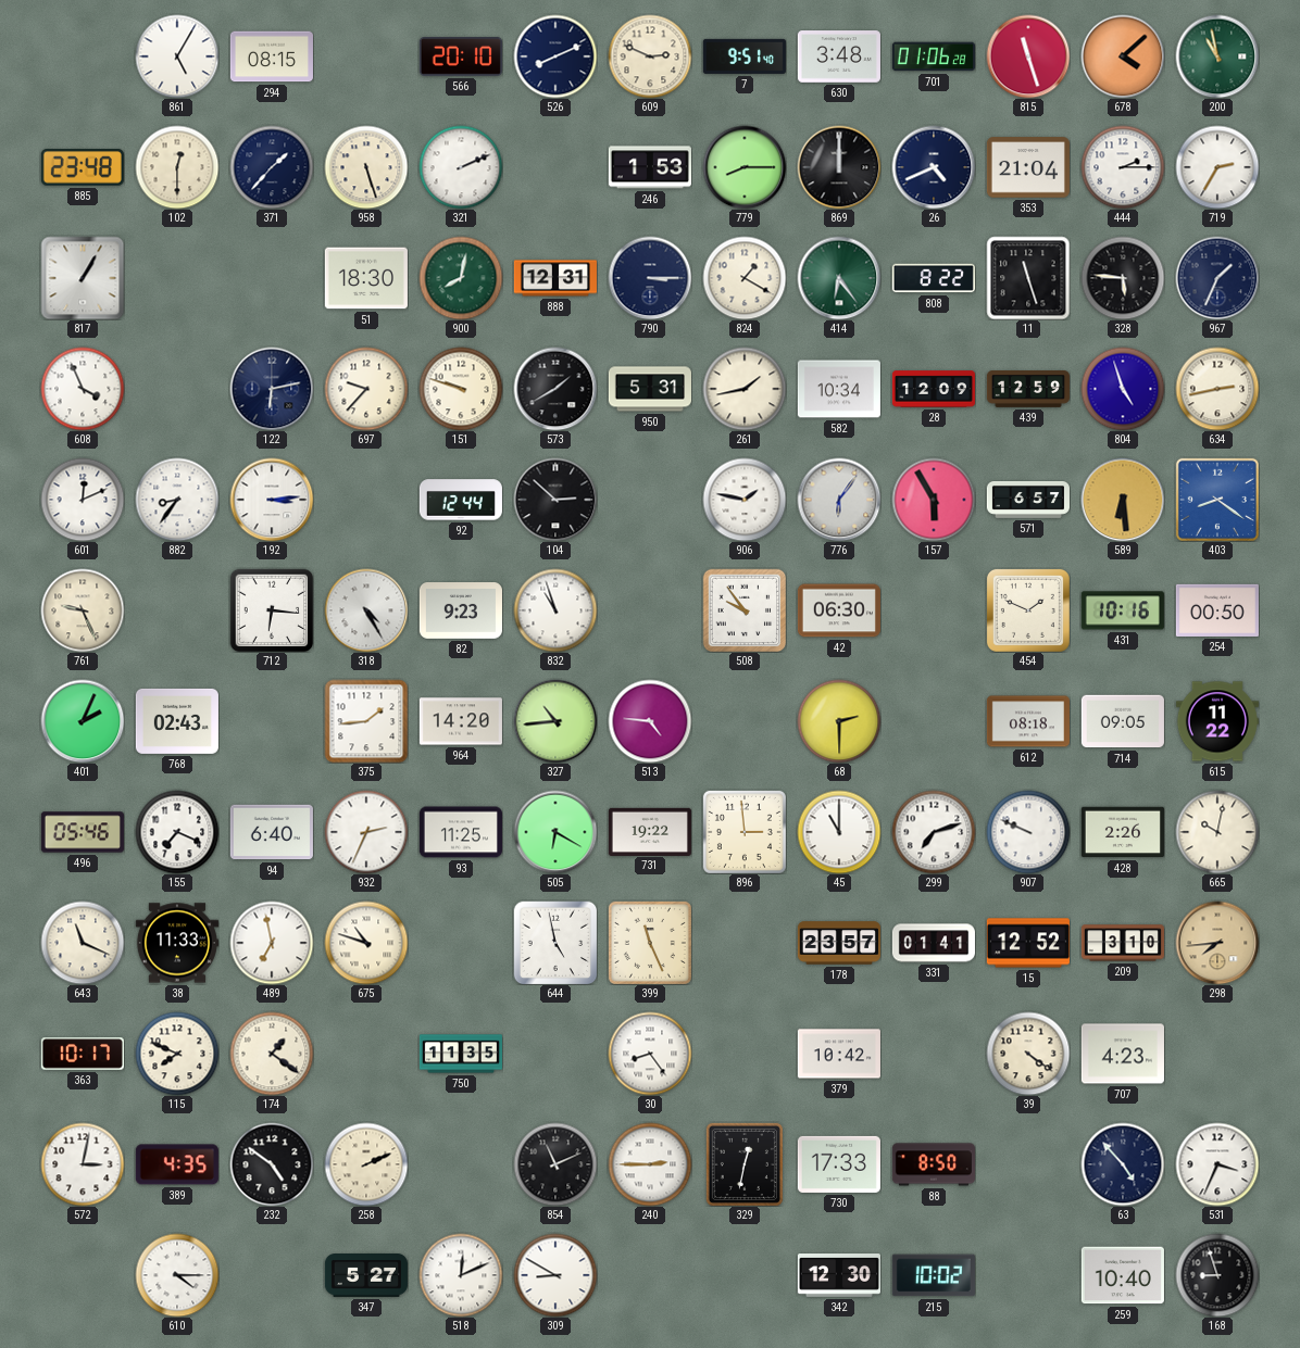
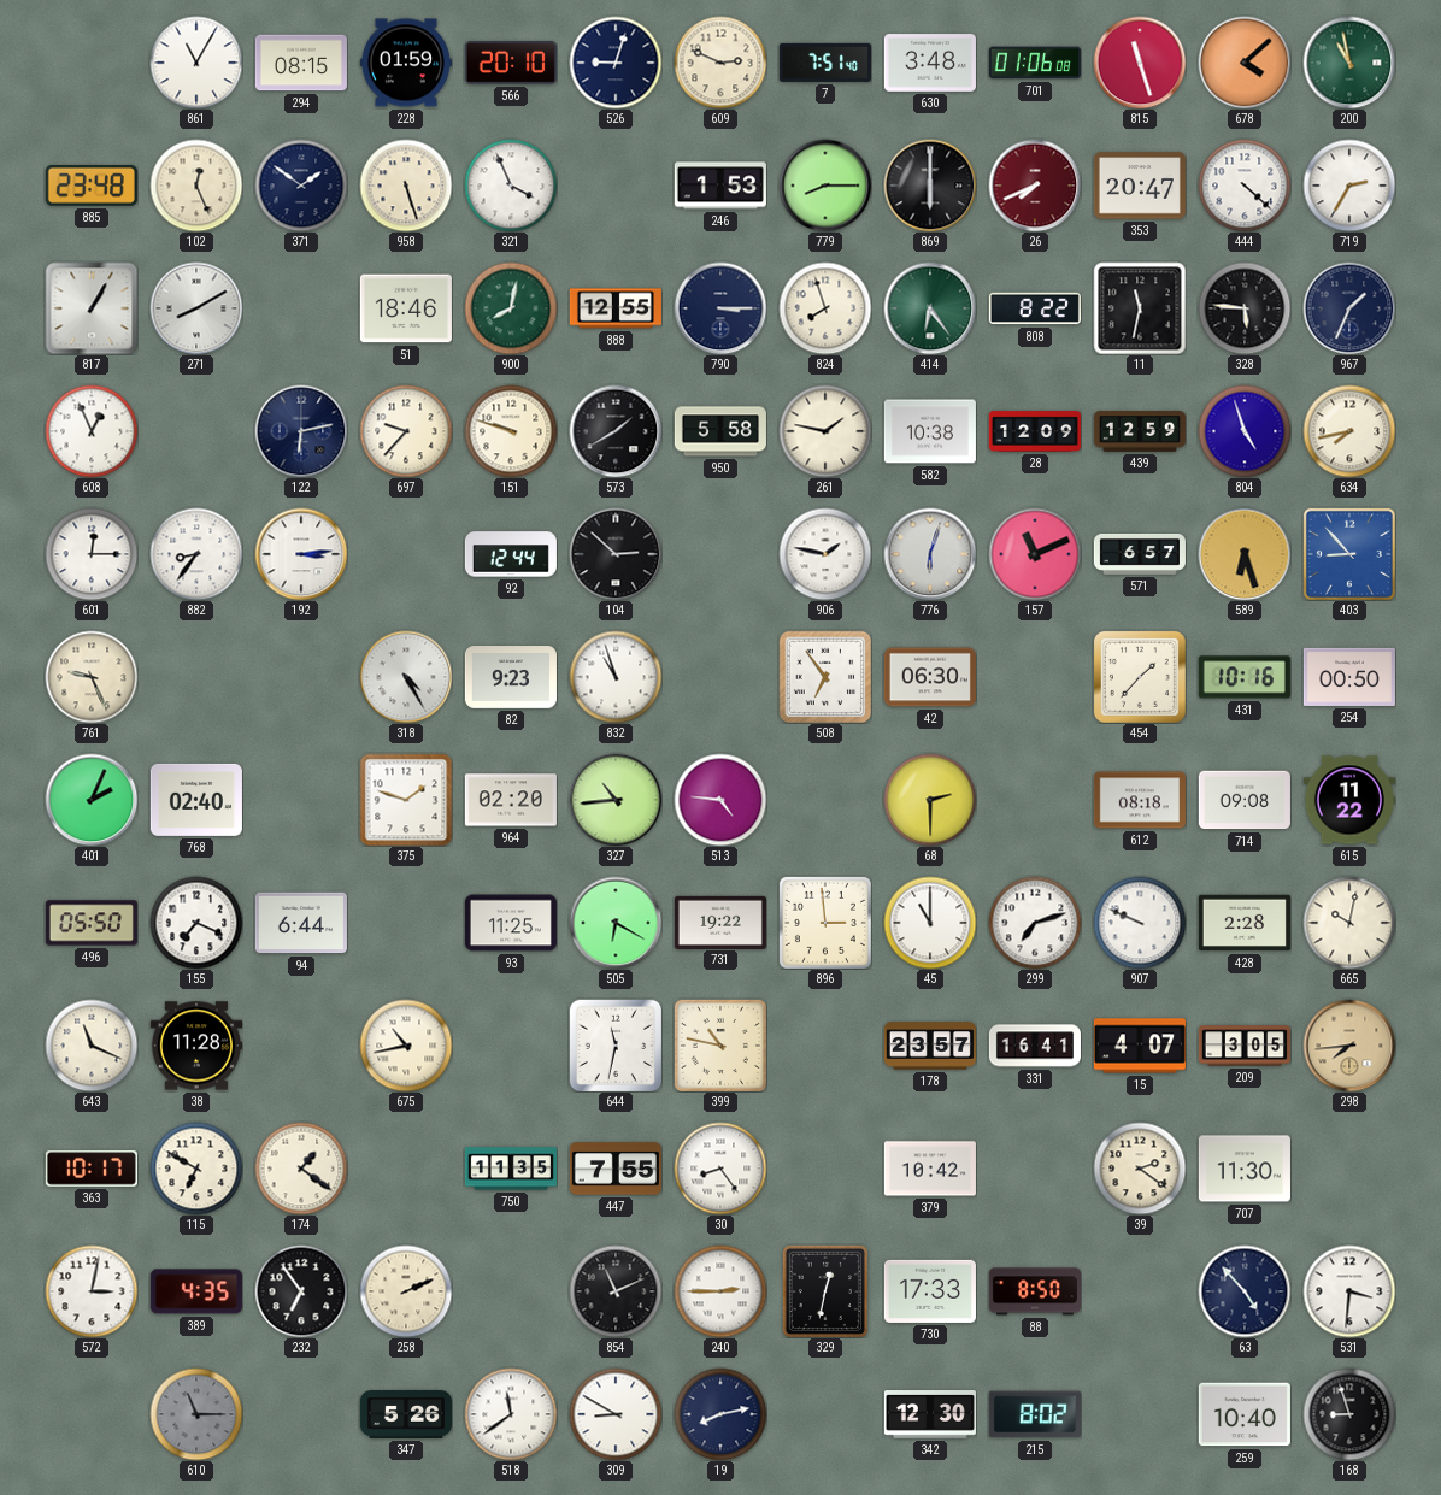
861: 5:05 -> 11:05
228: none -> 01:59
526: 8:11 -> 9:03
7: 9:51 -> 7:51
701: 01:06:28 -> 01:06:08
102: 12:30 -> 12:26
371: 1:37 -> 1:51
321: 2:11 -> 3:56
869: 12:00 -> 6:00
26: 4:41 -> 7:41
26 dial: navy -> burgundy
353: 21:04 -> 20:47
444: 2:15 -> 4:22
271: none -> 8:10
51: 18:30 -> 18:46
888: 12:31 -> 12:55
824: 1:20 -> 7:57
11: 11:27 -> 11:32
608: 3:56 -> 12:56
950: 5:31 -> 5:58
261: 1:43 -> 1:47
582: 10:34 -> 10:38
634: 2:43 -> 7:43
601: 12:11 -> 12:15
776: 6:06 -> 6:03
157: 5:55 -> 11:11
589: 6:29 -> 6:27
403: 8:21 -> 8:53
712: 6:16 -> none
508: 9:54 -> 6:54
454: 1:49 -> 1:37
768: 02:43 -> 02:40
375: 1:44 -> 1:48
964: 14:20 -> 02:20
714: 09:05 -> 09:08
496: 05:46 -> 05:50
94: 6:40 -> 6:44
932: 2:34 -> none
428: 2:26 -> 2:28
38: 11:33 -> 11:28
489: 6:58 -> none
675: 10:48 -> 10:43
644: 4:58 -> 11:32
399: 11:26 -> 10:47
331: 01:41 -> 16:41
15: 12:52 -> 4:07
209: 3:10 -> 3:05
115: 7:49 -> 6:50
447: none -> 7:55
39: 4:21 -> 2:21
707: 4:23 -> 11:30
232: 4:51 -> 6:54
531: 3:34 -> 3:31
610: 4:15 -> 11:15
610 dial: white -> grey
347: 5:27 -> 5:26
518: 12:11 -> 11:39
19: none -> 8:13
215: 10:02 -> 8:02
